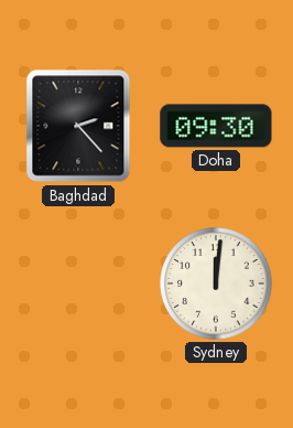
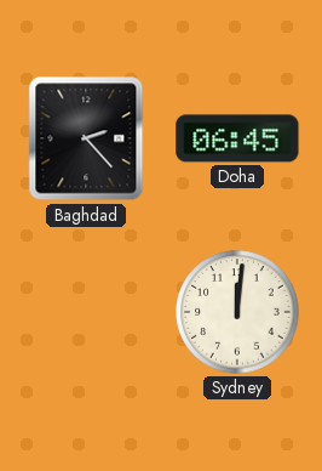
Doha: 09:30 -> 06:45
